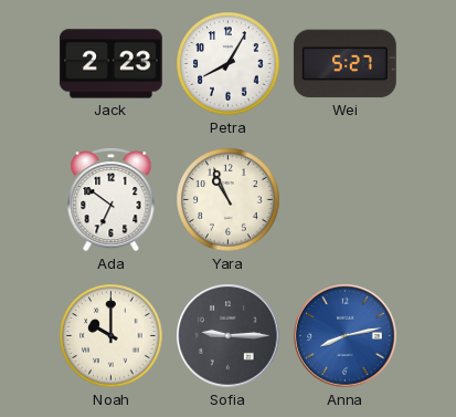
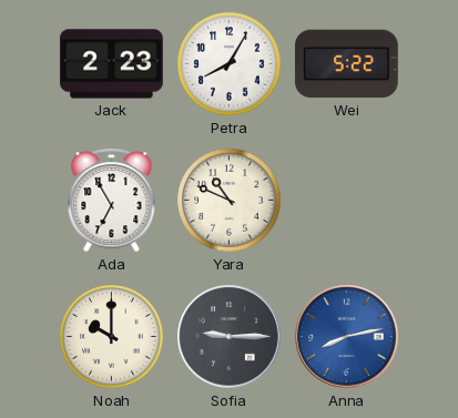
Wei: 5:27 -> 5:22
Ada: 6:51 -> 6:55
Yara: 10:56 -> 10:49
